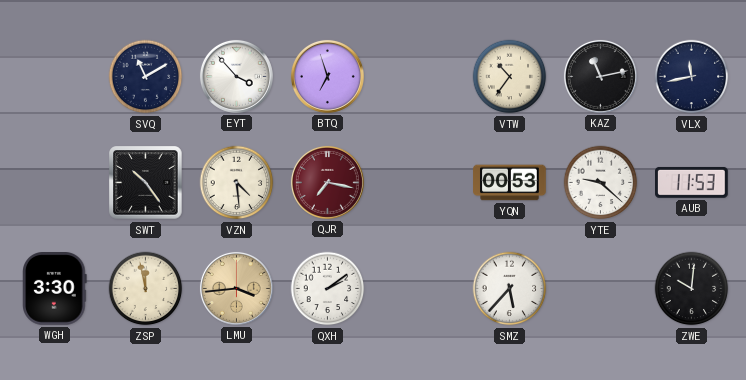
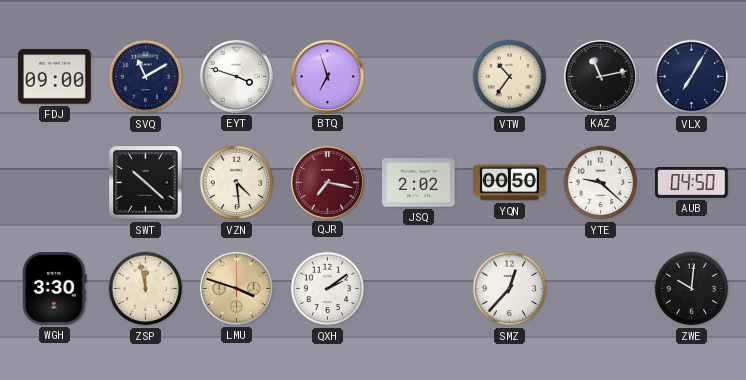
FDJ: none -> 09:00
EYT: 3:53 -> 3:48
VLX: 11:43 -> 7:05
SWT: 10:24 -> 10:22
JSQ: none -> 2:02
YQN: 00:53 -> 00:50
AUB: 11:53 -> 04:50
LMU: 3:44 -> 3:48
SMZ: 5:37 -> 12:37
